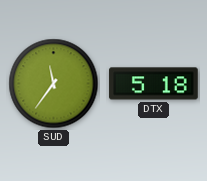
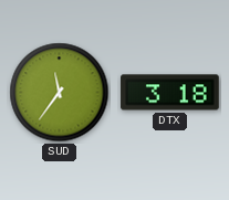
DTX: 5:18 -> 3:18
